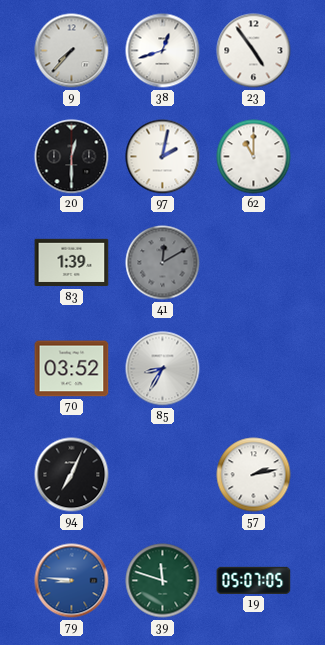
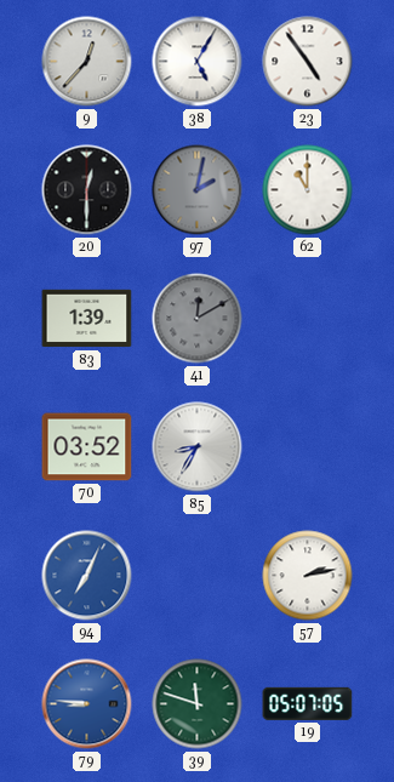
9: 7:37 -> 12:37
38: 12:42 -> 5:05
97 dial: white -> grey
94 dial: black -> blue
